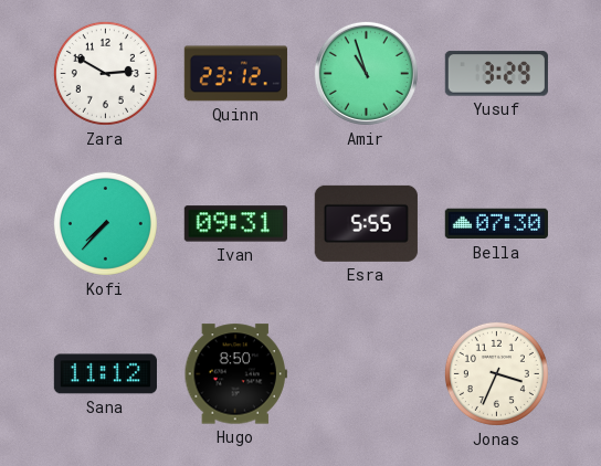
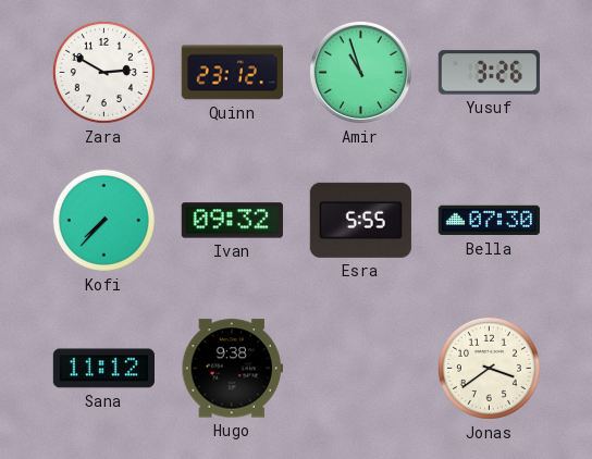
Yusuf: 3:29 -> 3:26
Ivan: 09:31 -> 09:32
Hugo: 8:50 -> 9:38
Jonas: 3:34 -> 3:39
